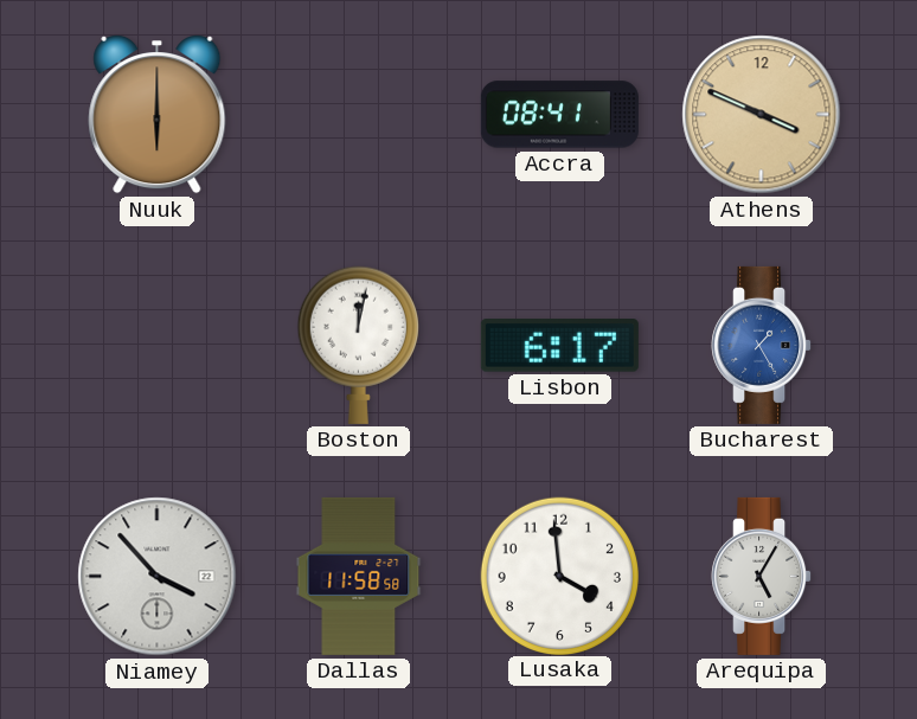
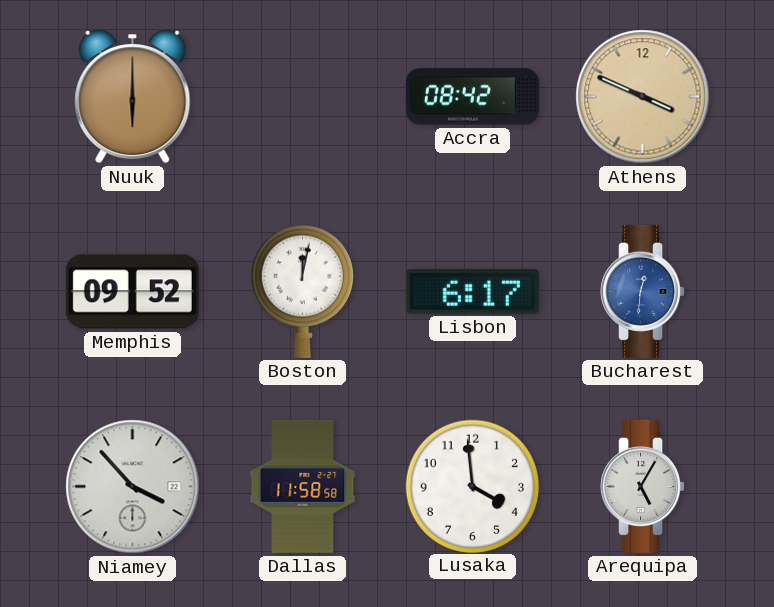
Accra: 08:41 -> 08:42
Memphis: none -> 09:52
Bucharest: 1:25 -> 12:31
